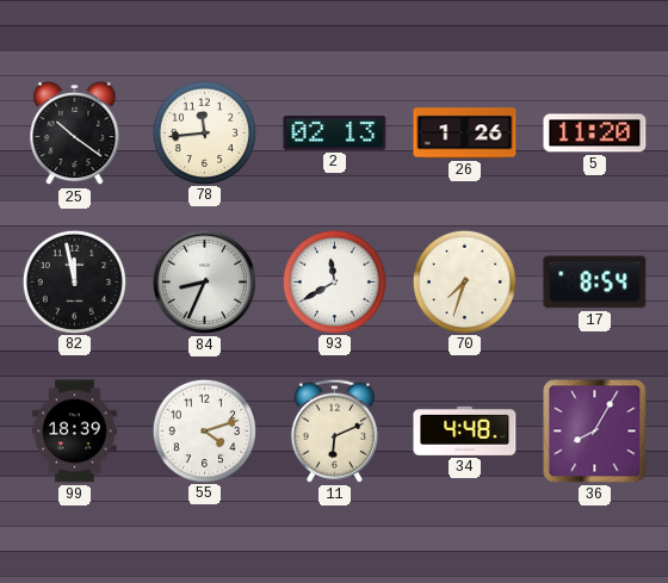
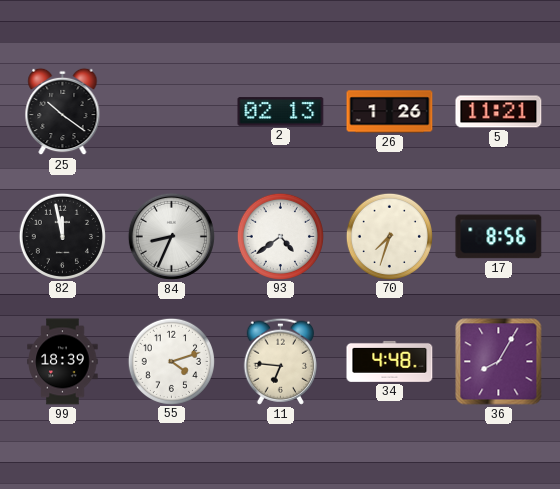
78: 11:44 -> none
5: 11:20 -> 11:21
93: 11:40 -> 4:39
17: 8:54 -> 8:56
11: 6:11 -> 6:46
